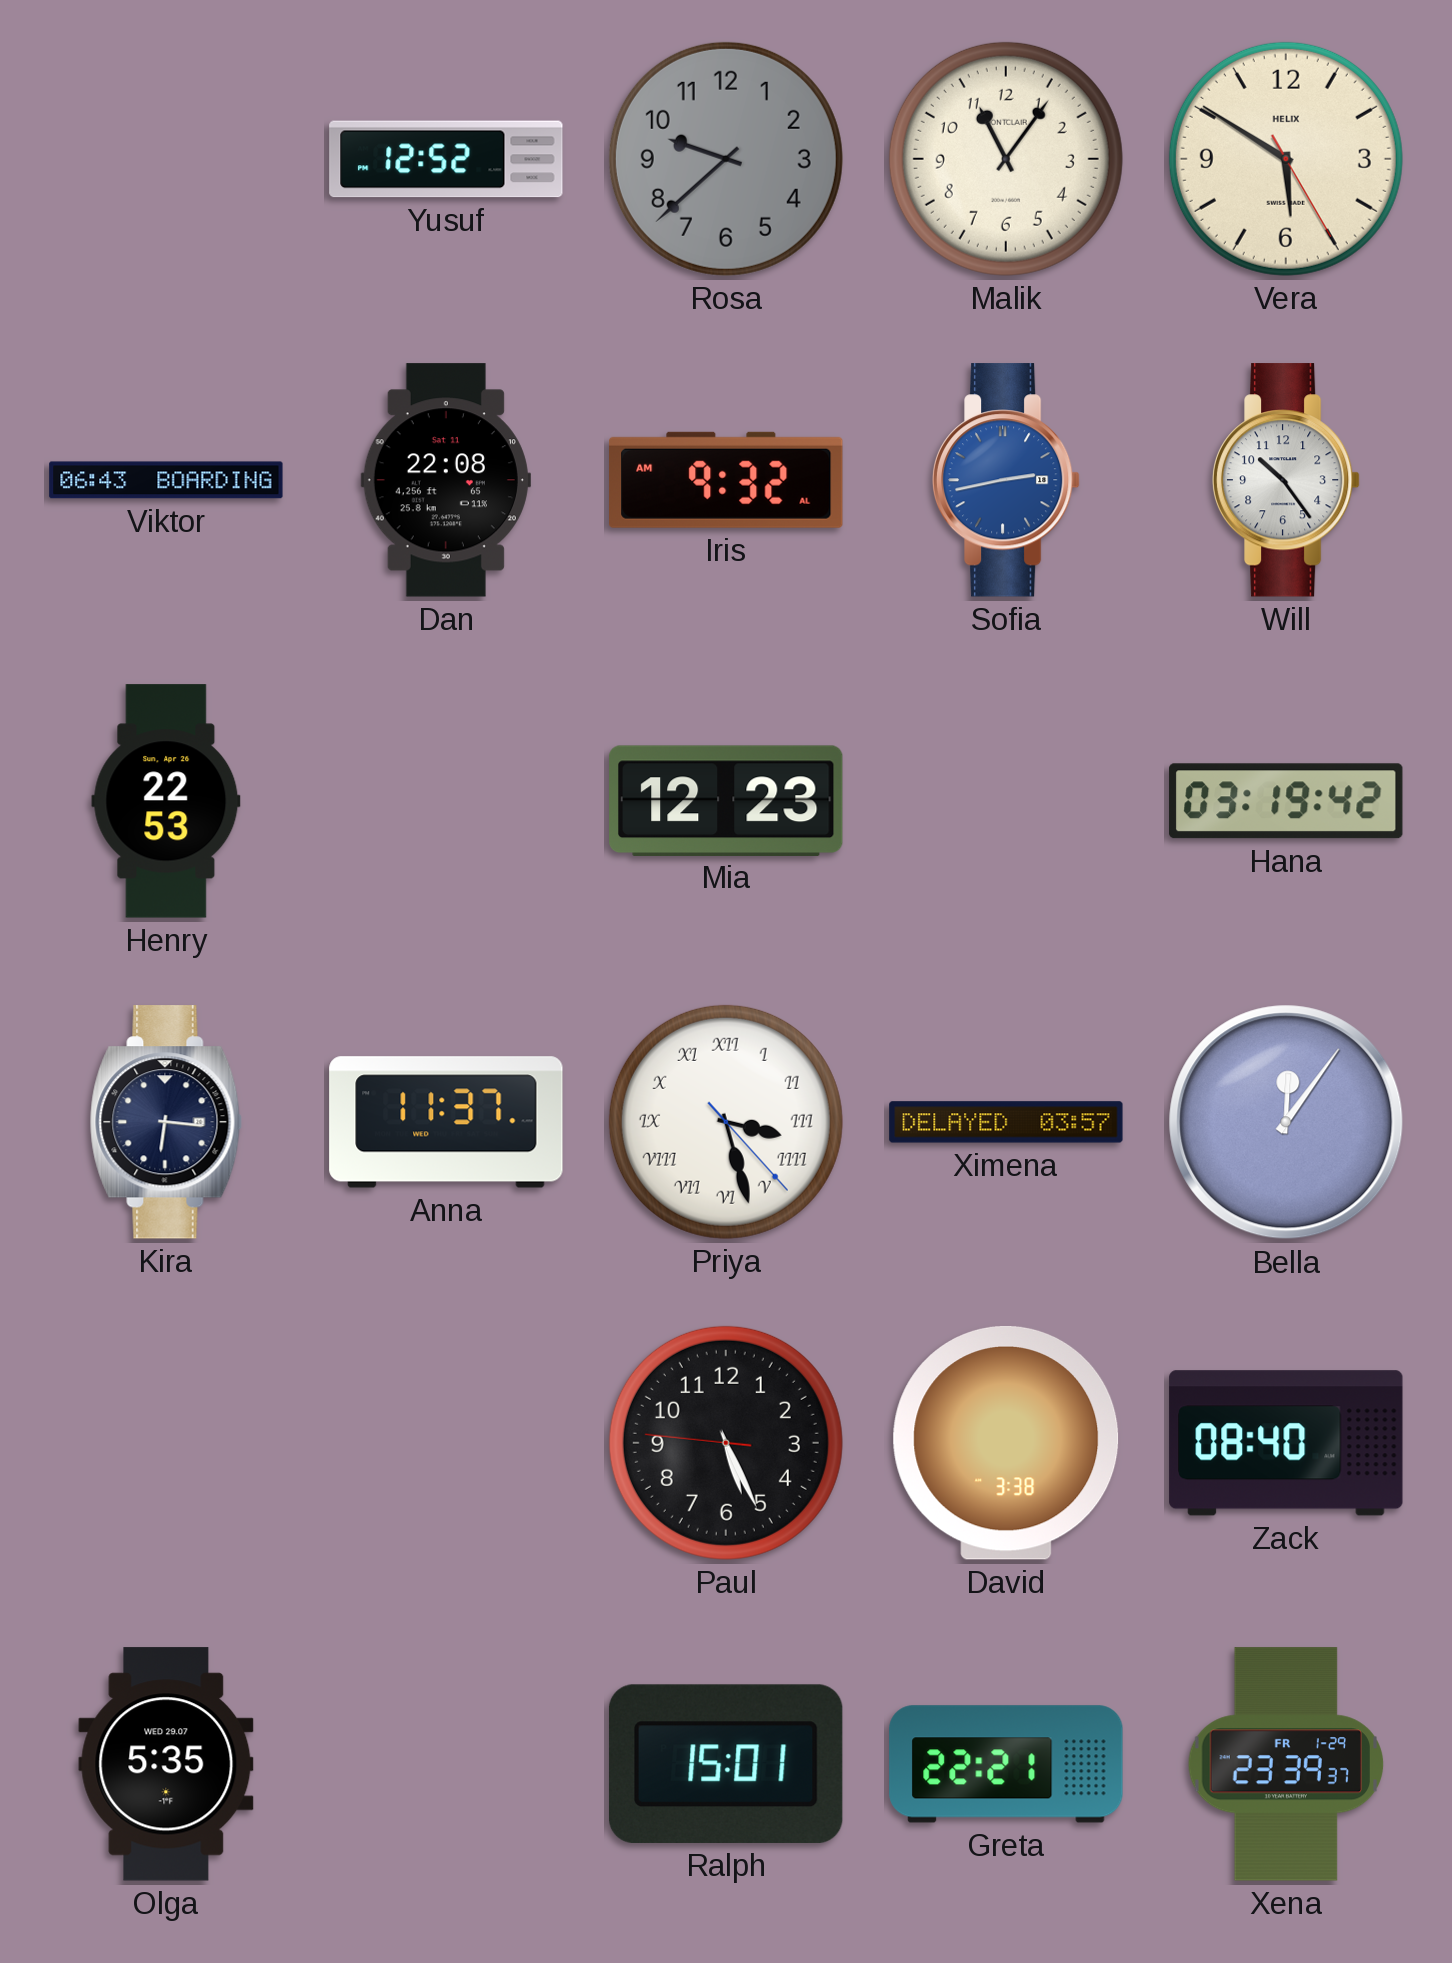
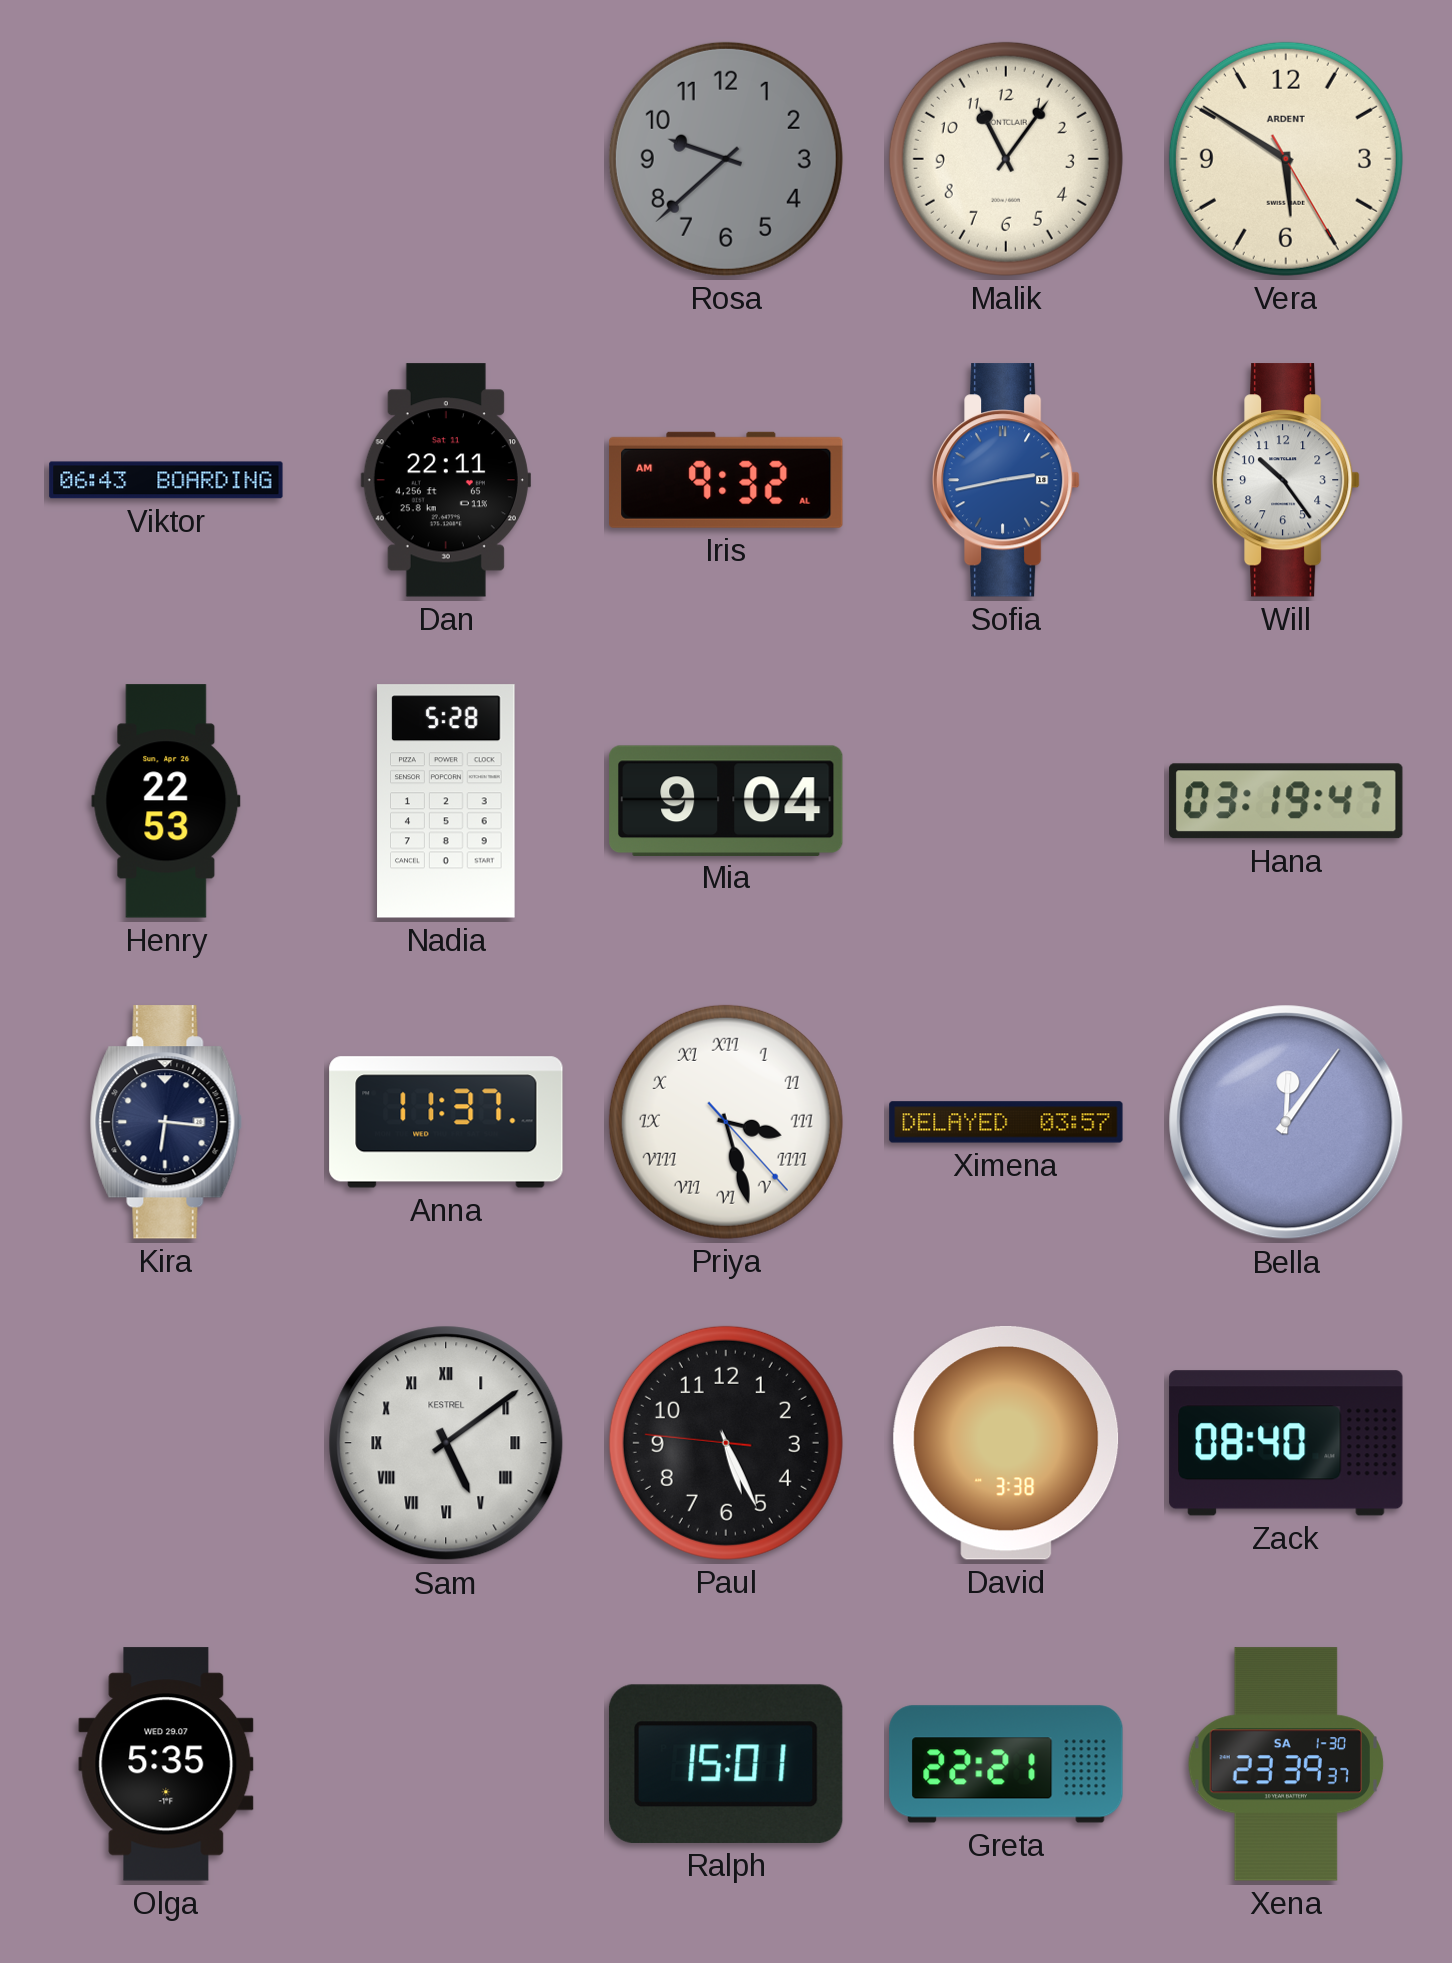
Yusuf: 12:52 -> none
Vera brand: HELIX -> ARDENT
Dan: 22:08 -> 22:11
Nadia: none -> 5:28
Mia: 12:23 -> 9:04
Hana: 03:19:42 -> 03:19:47
Sam: none -> 5:09
Xena date: FR 1-29 -> SA 1-30
